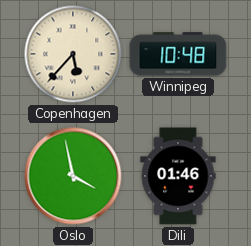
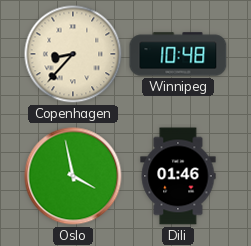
Copenhagen: 5:37 -> 8:37
